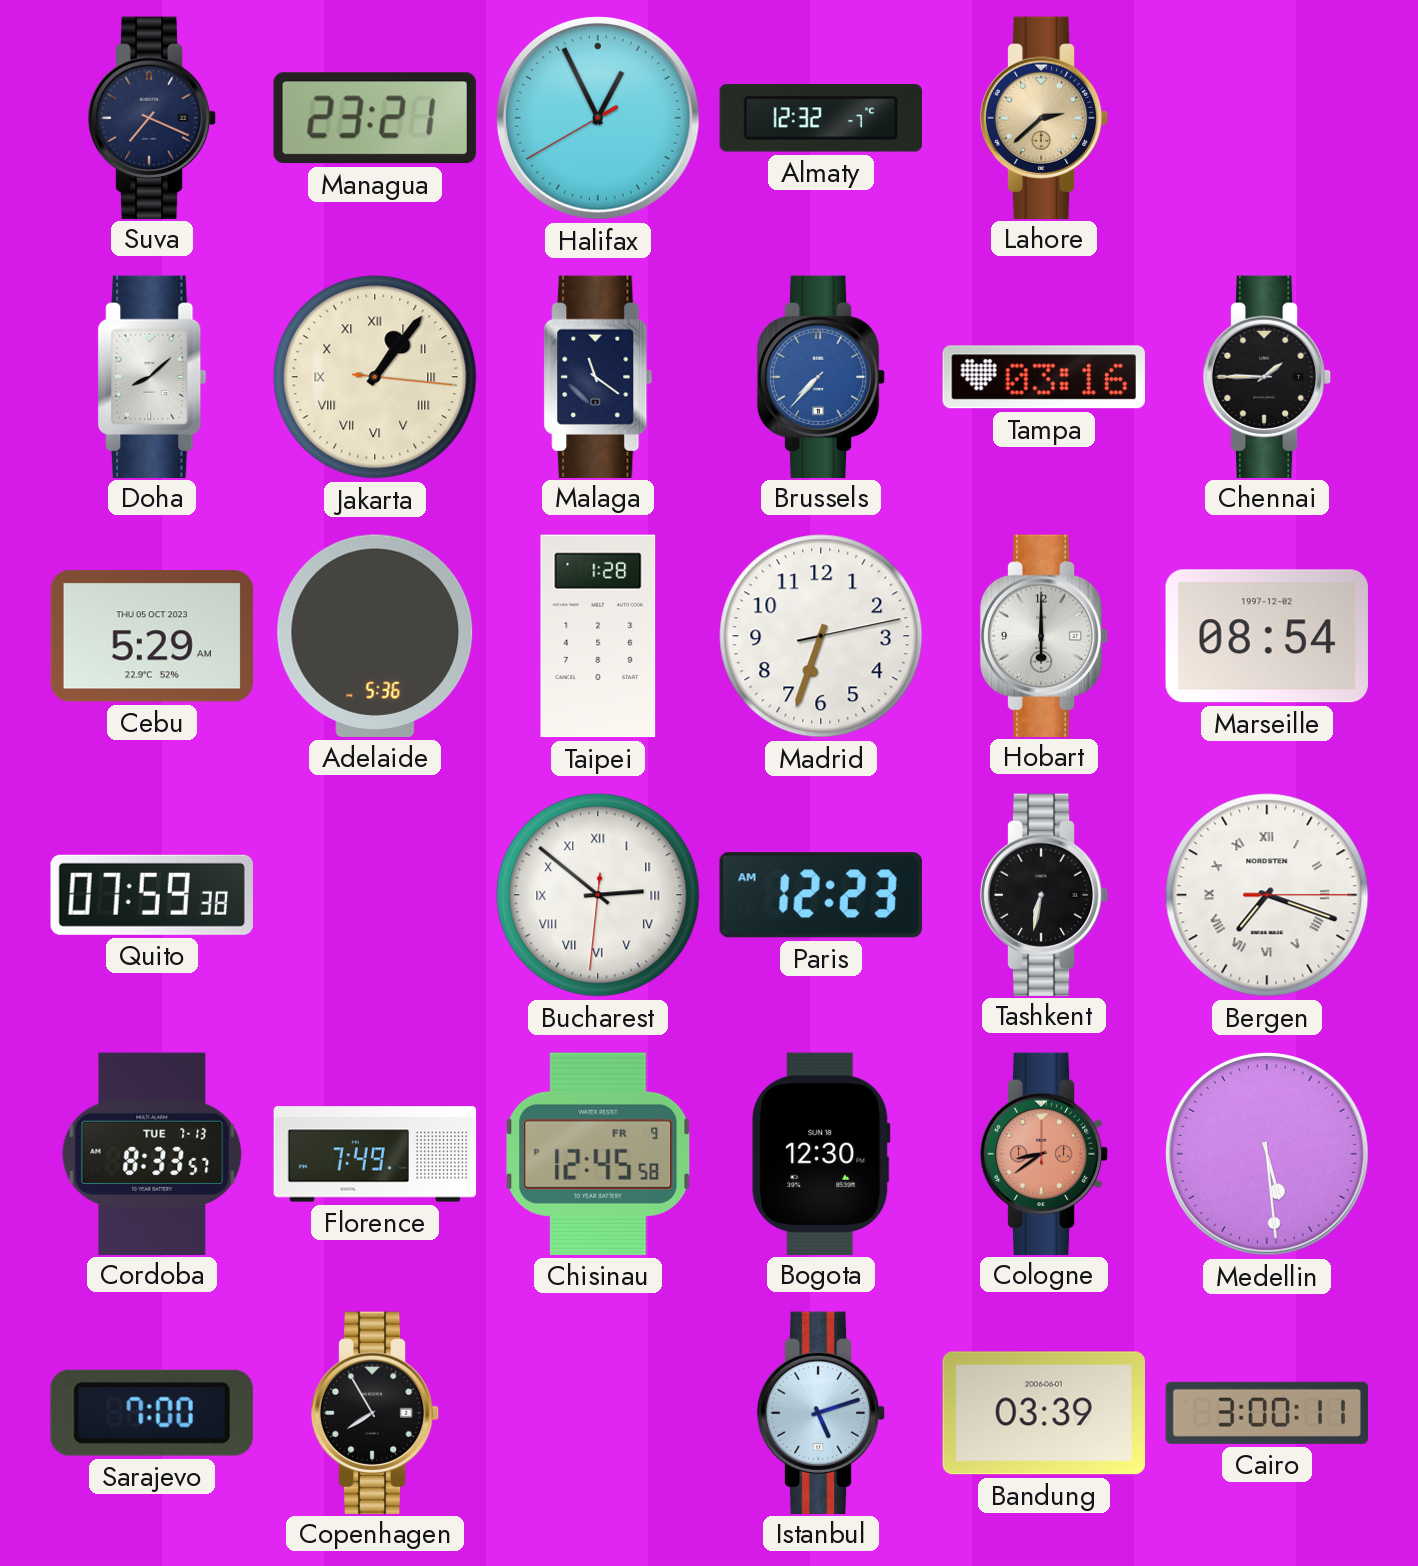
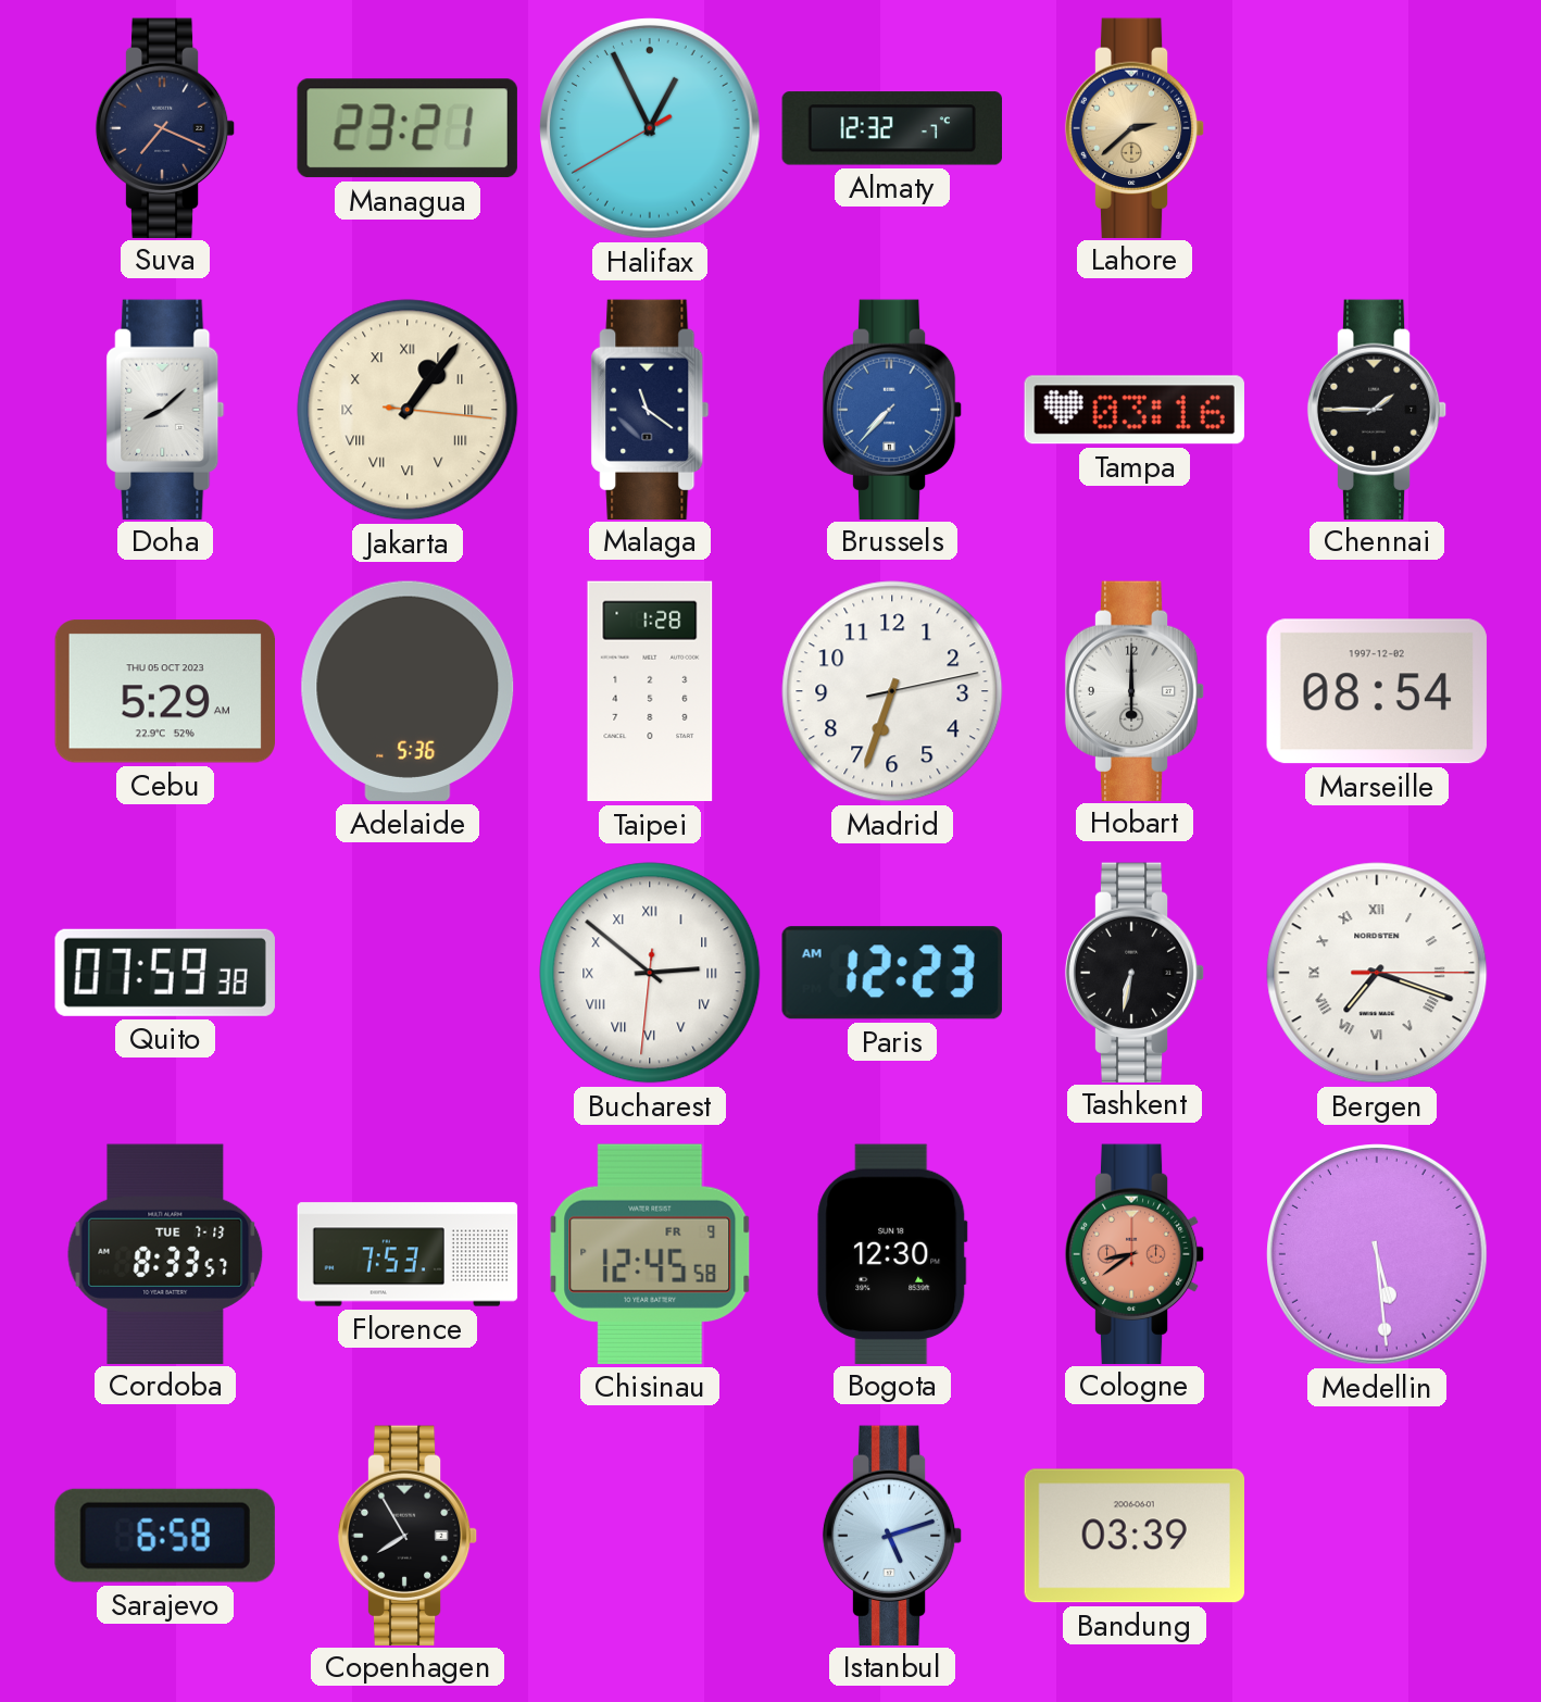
Florence: 7:49 -> 7:53
Sarajevo: 7:00 -> 6:58
Cairo: 3:00 -> none
